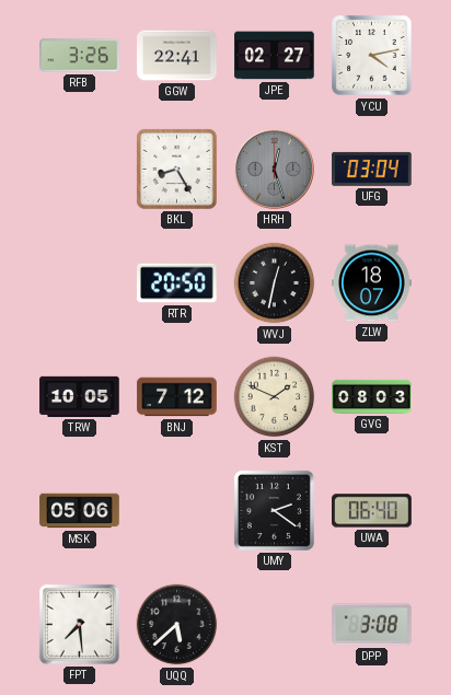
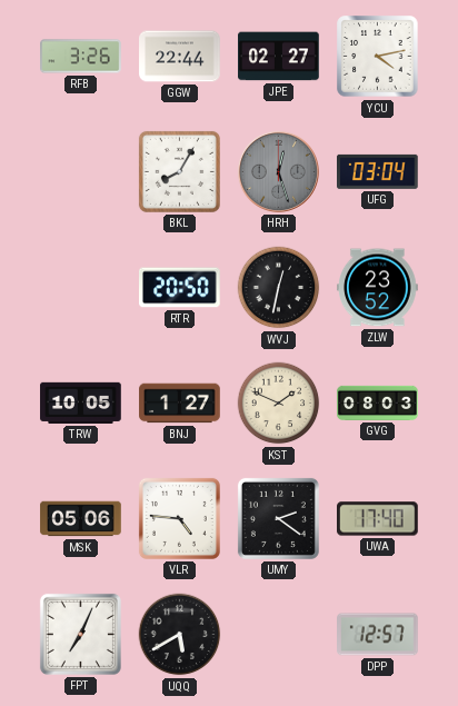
GGW: 22:41 -> 22:44
BKL: 8:25 -> 8:05
ZLW: 18:07 -> 23:52
BNJ: 7:12 -> 1:27
VLR: none -> 4:46
UWA: 06:40 -> 17:40
FPT: 7:29 -> 7:04
UQQ: 5:38 -> 5:40
DPP: 3:08 -> 12:57
